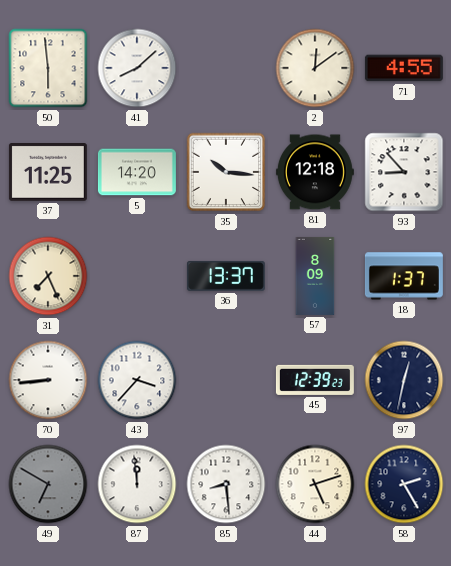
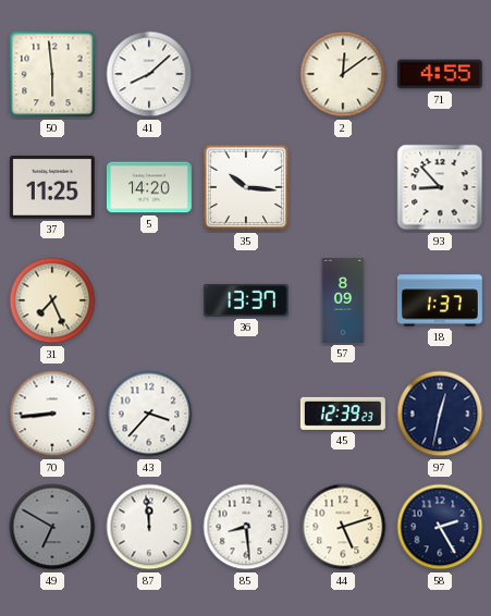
81: 12:18 -> none
